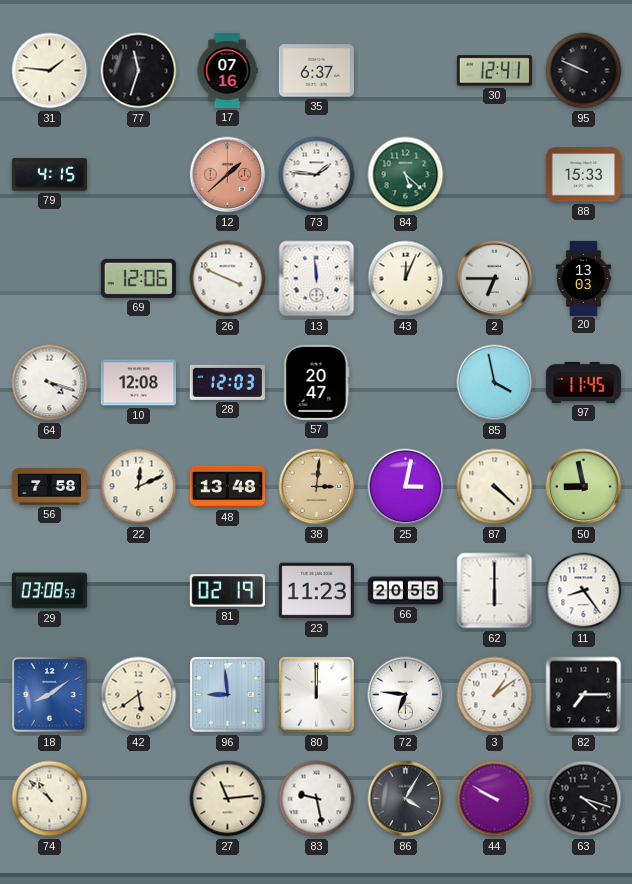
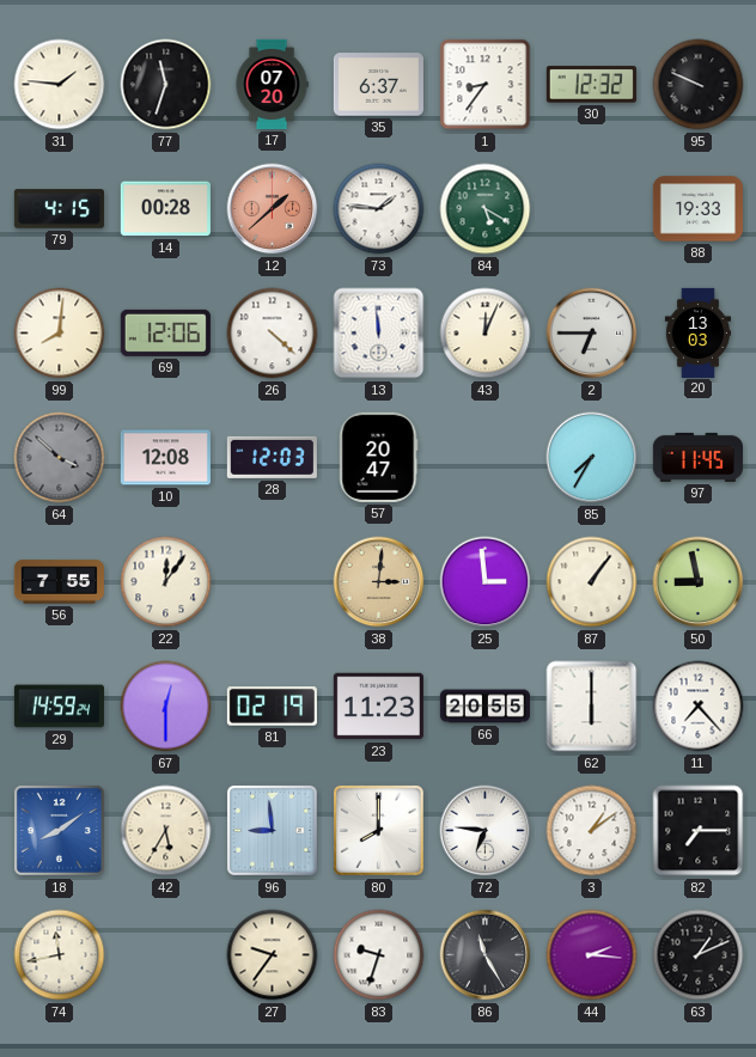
17: 07:16 -> 07:20
1: none -> 8:36
30: 12:41 -> 12:32
14: none -> 00:28
84: 5:22 -> 5:20
88: 15:33 -> 19:33
99: none -> 8:01
26: 3:49 -> 4:22
64: 4:18 -> 3:52
64 dial: white -> grey
85: 3:58 -> 7:35
56: 7:58 -> 7:55
22: 12:11 -> 12:06
48: 13:48 -> none
25: 3:02 -> 2:59
87: 4:22 -> 1:06
29: 03:08 -> 14:59
67: none -> 12:30
11: 8:24 -> 7:23
42: 5:39 -> 5:35
80: 12:00 -> 8:00
74: 10:52 -> 11:43
27: 11:14 -> 9:36
83: 9:28 -> 9:33
86: 4:05 -> 11:25
44: 9:50 -> 2:16
63: 4:18 -> 1:11
